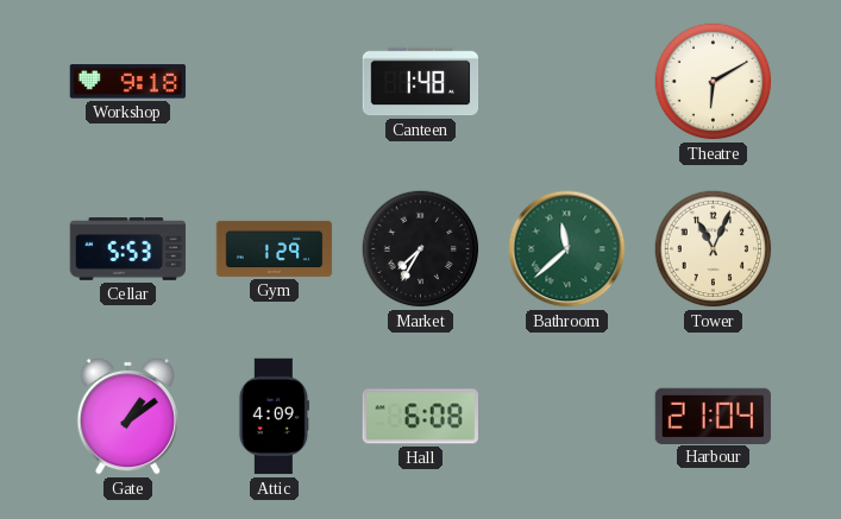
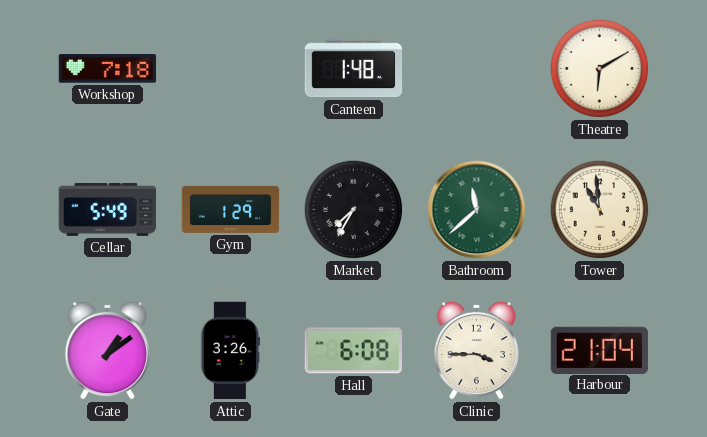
Workshop: 9:18 -> 7:18
Cellar: 5:53 -> 5:49
Tower: 11:04 -> 10:59
Attic: 4:09 -> 3:26
Clinic: none -> 3:45
